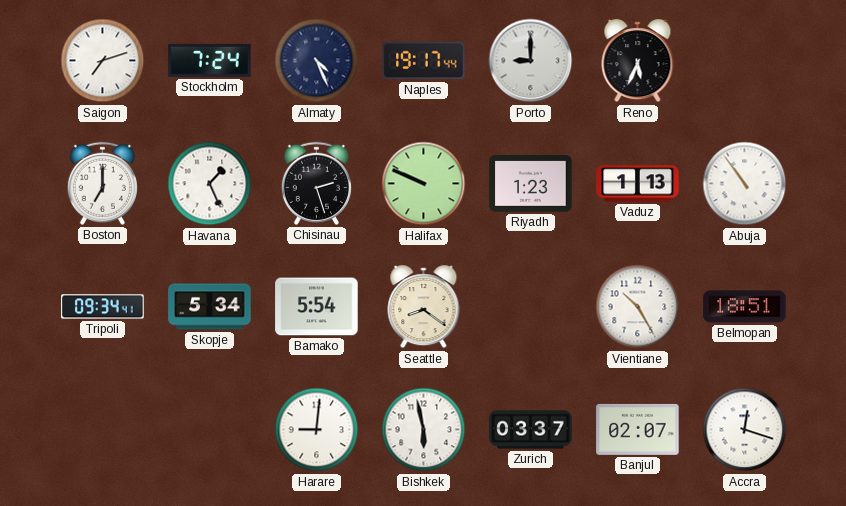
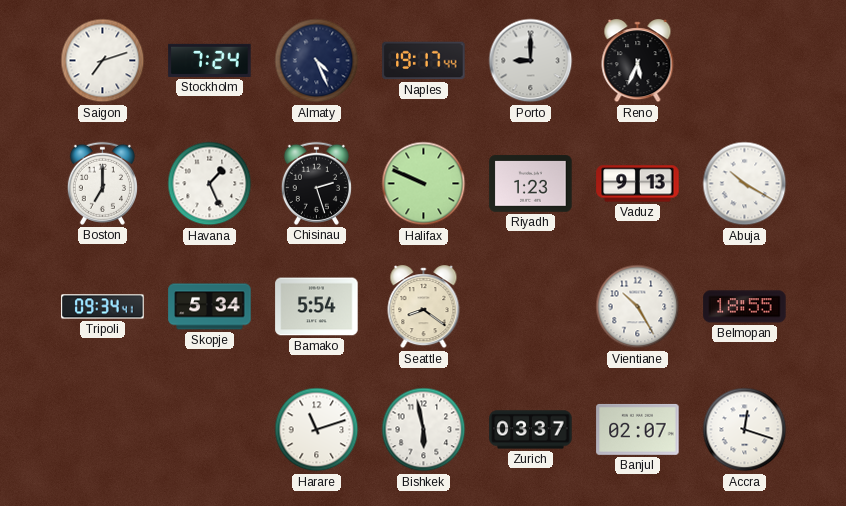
Vaduz: 1:13 -> 9:13
Abuja: 10:54 -> 10:20
Belmopan: 18:51 -> 18:55
Harare: 9:01 -> 11:12
